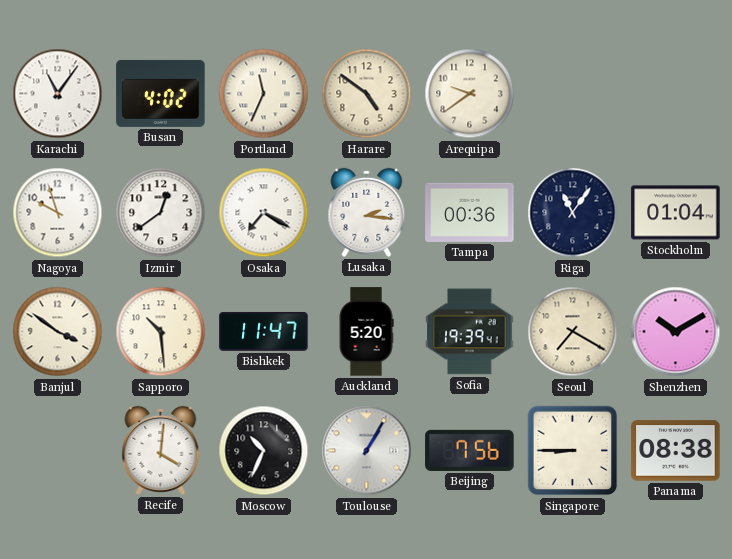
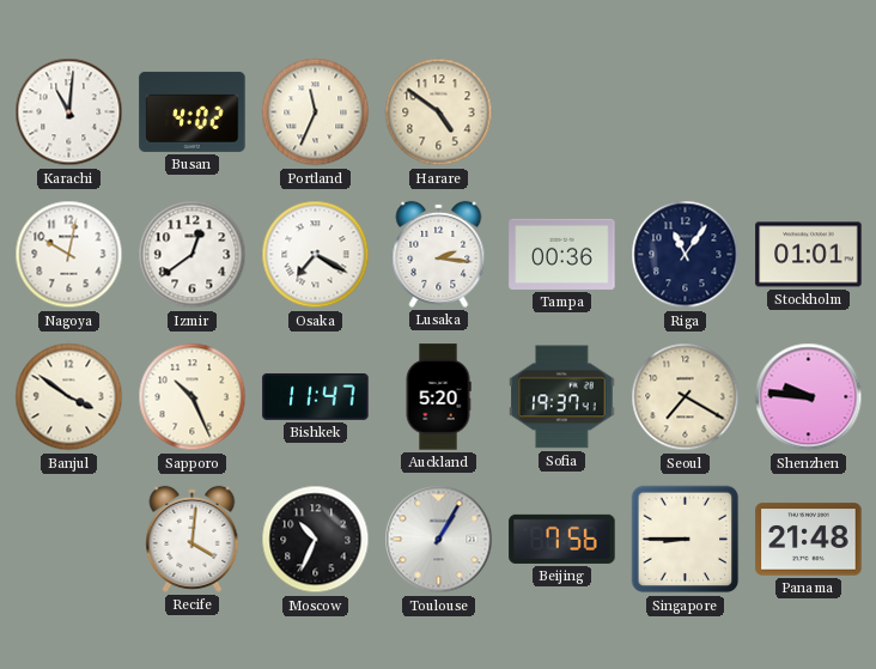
Karachi: 11:06 -> 11:01
Arequipa: 9:39 -> none
Nagoya: 9:57 -> 10:02
Stockholm: 01:04 -> 01:01
Sapporo: 10:29 -> 10:26
Sofia: 19:39 -> 19:37
Shenzhen: 10:10 -> 9:46
Panama: 08:38 -> 21:48
